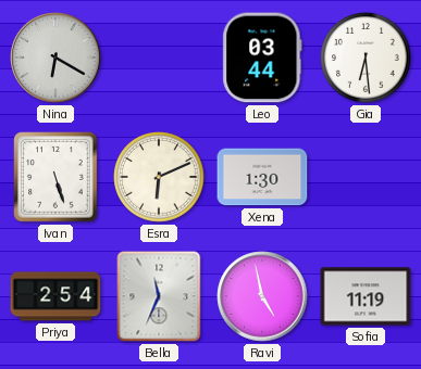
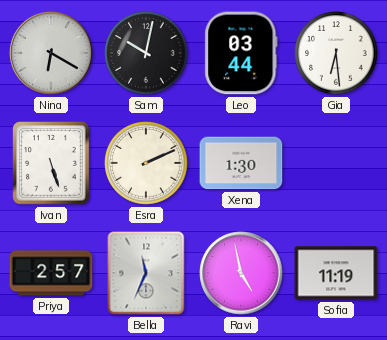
Sam: none -> 10:02
Esra: 6:11 -> 2:11
Priya: 2:54 -> 2:57
